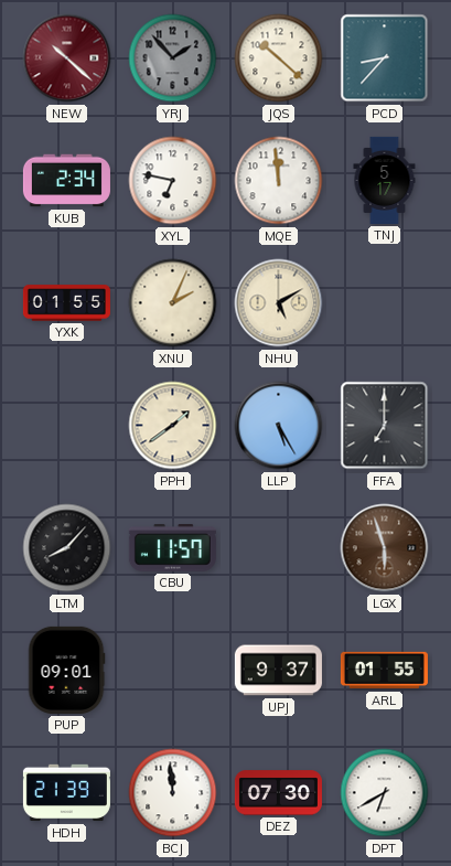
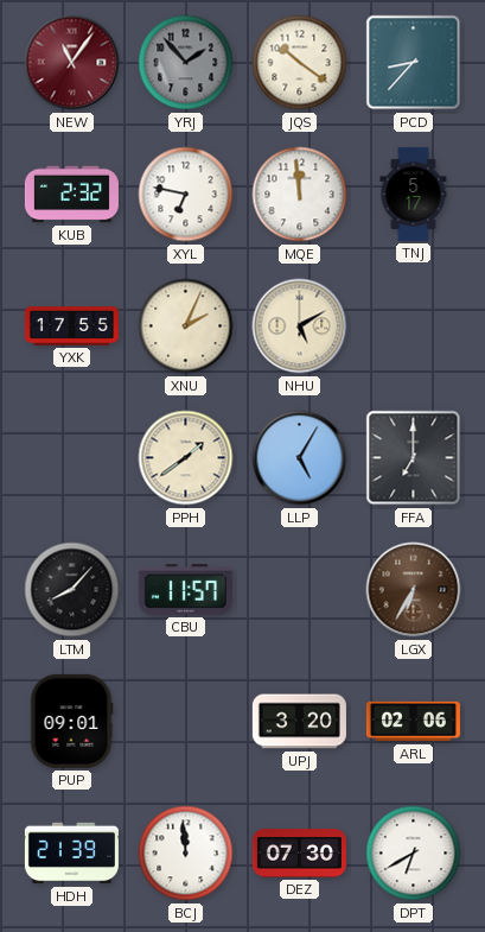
NEW: 10:22 -> 11:06
JQS: 10:22 -> 10:21
KUB: 2:34 -> 2:32
YXK: 01:55 -> 17:55
LLP: 5:25 -> 5:05
LGX: 5:57 -> 6:35
UPJ: 9:37 -> 3:20
ARL: 01:55 -> 02:06
